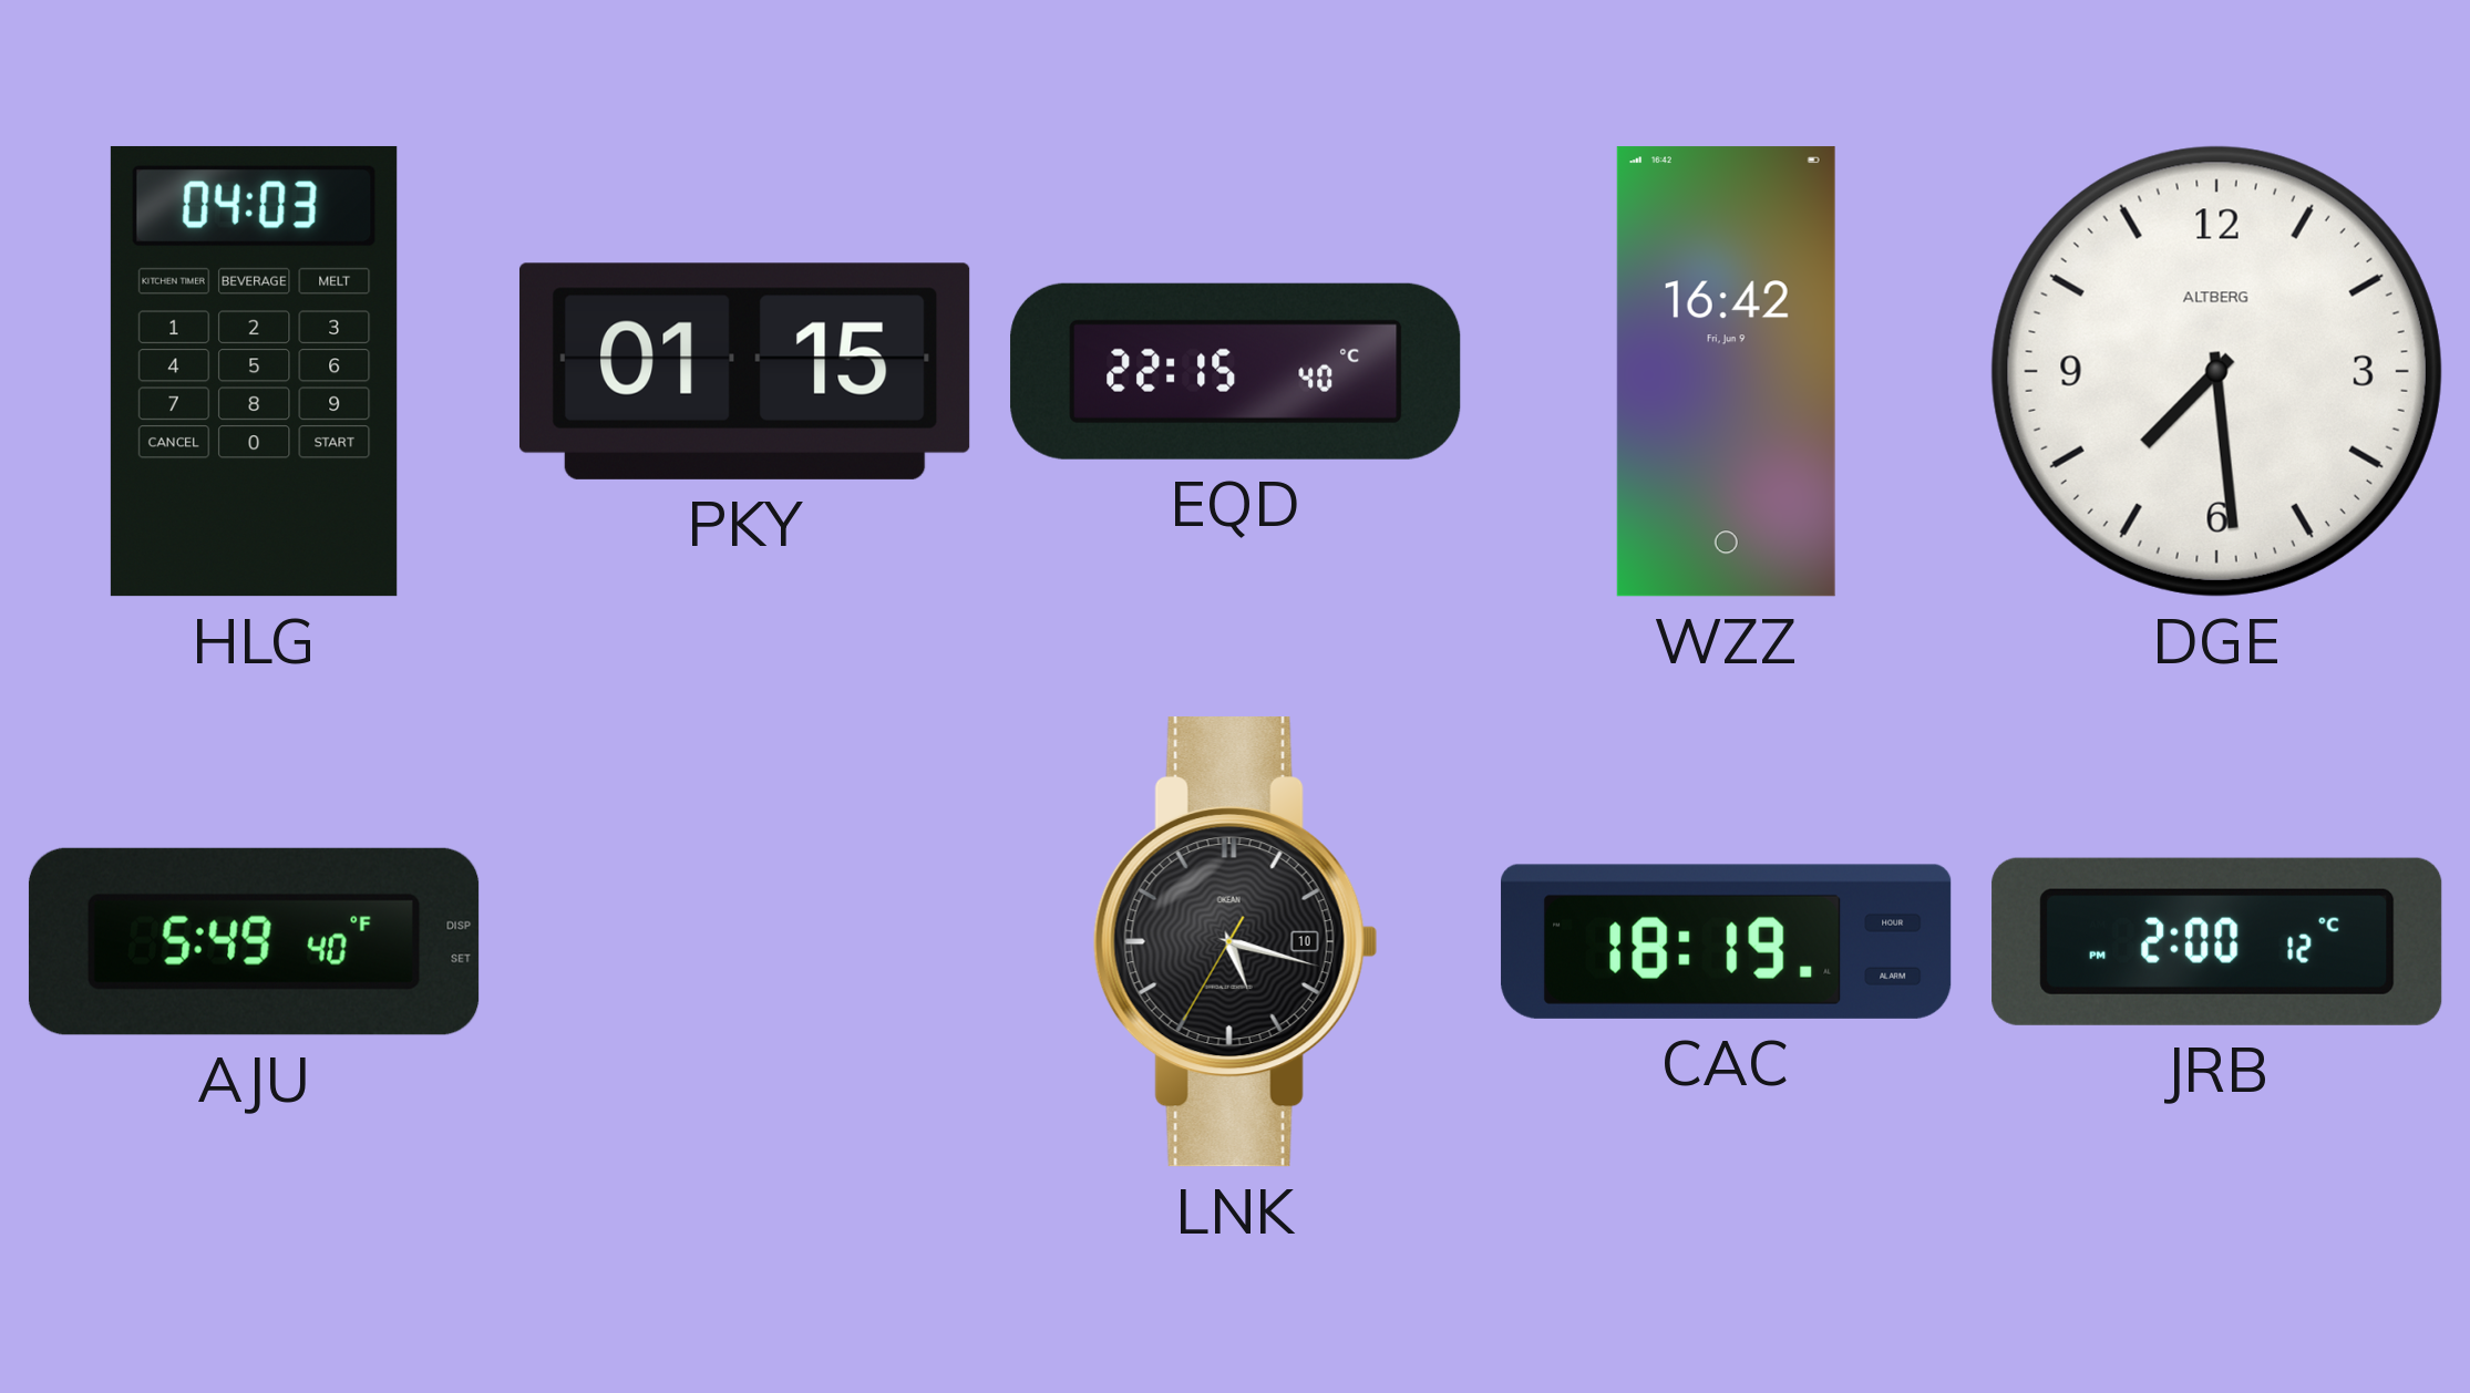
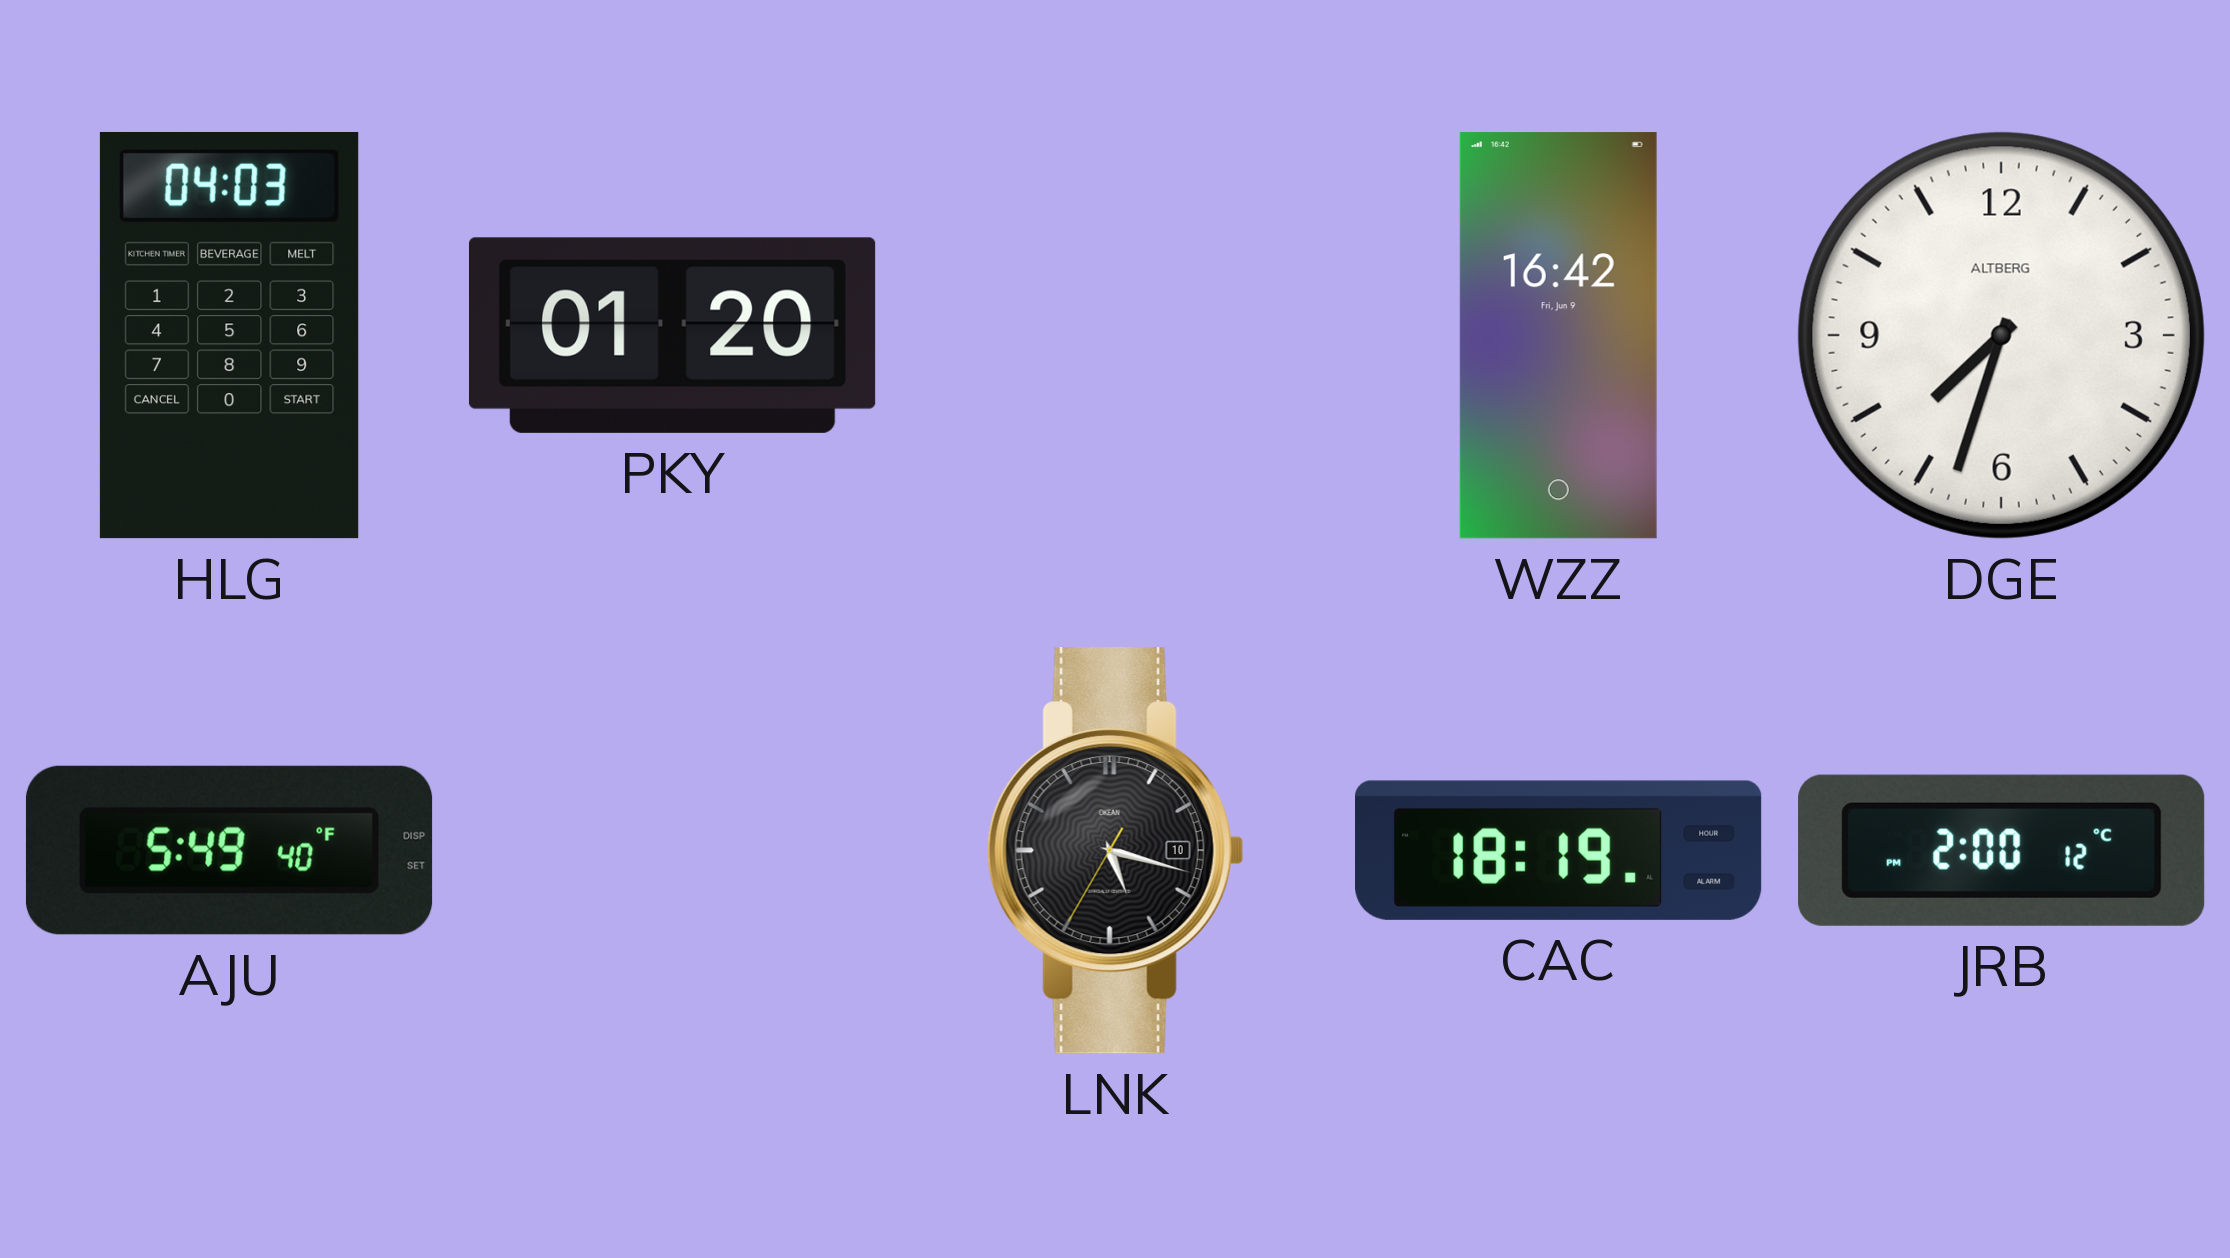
PKY: 01:15 -> 01:20
EQD: 22:15 -> none
DGE: 7:29 -> 7:33
